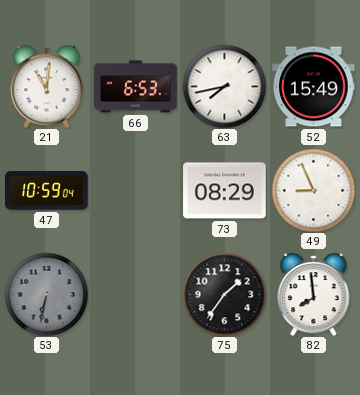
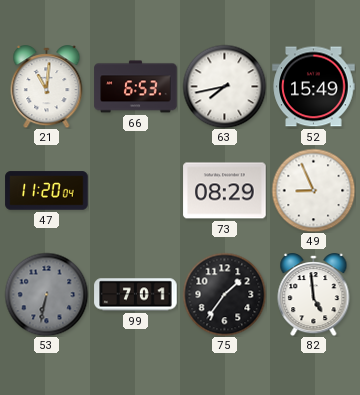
47: 10:59 -> 11:20
99: none -> 7:01
82: 7:59 -> 4:59
